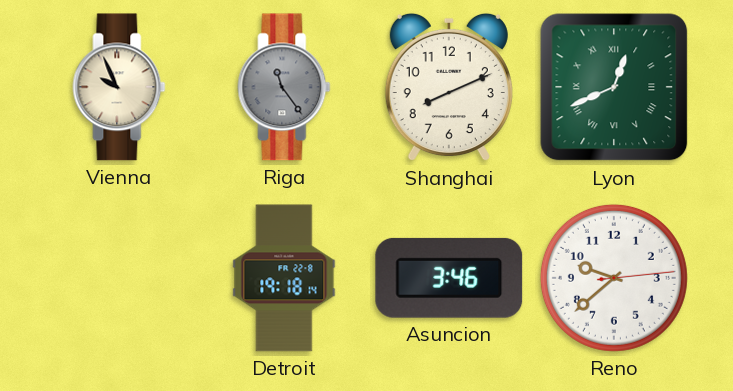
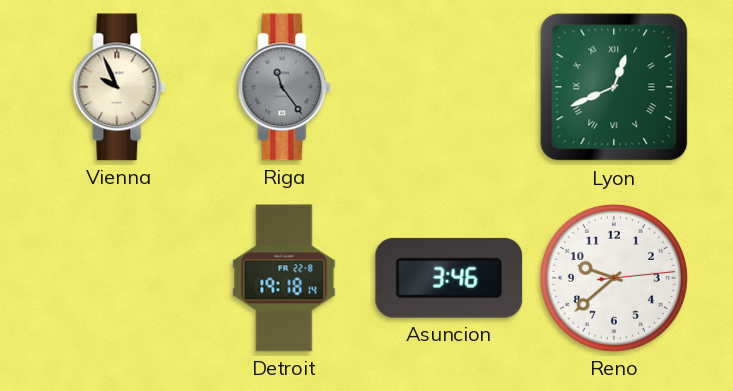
Shanghai: 8:11 -> none
